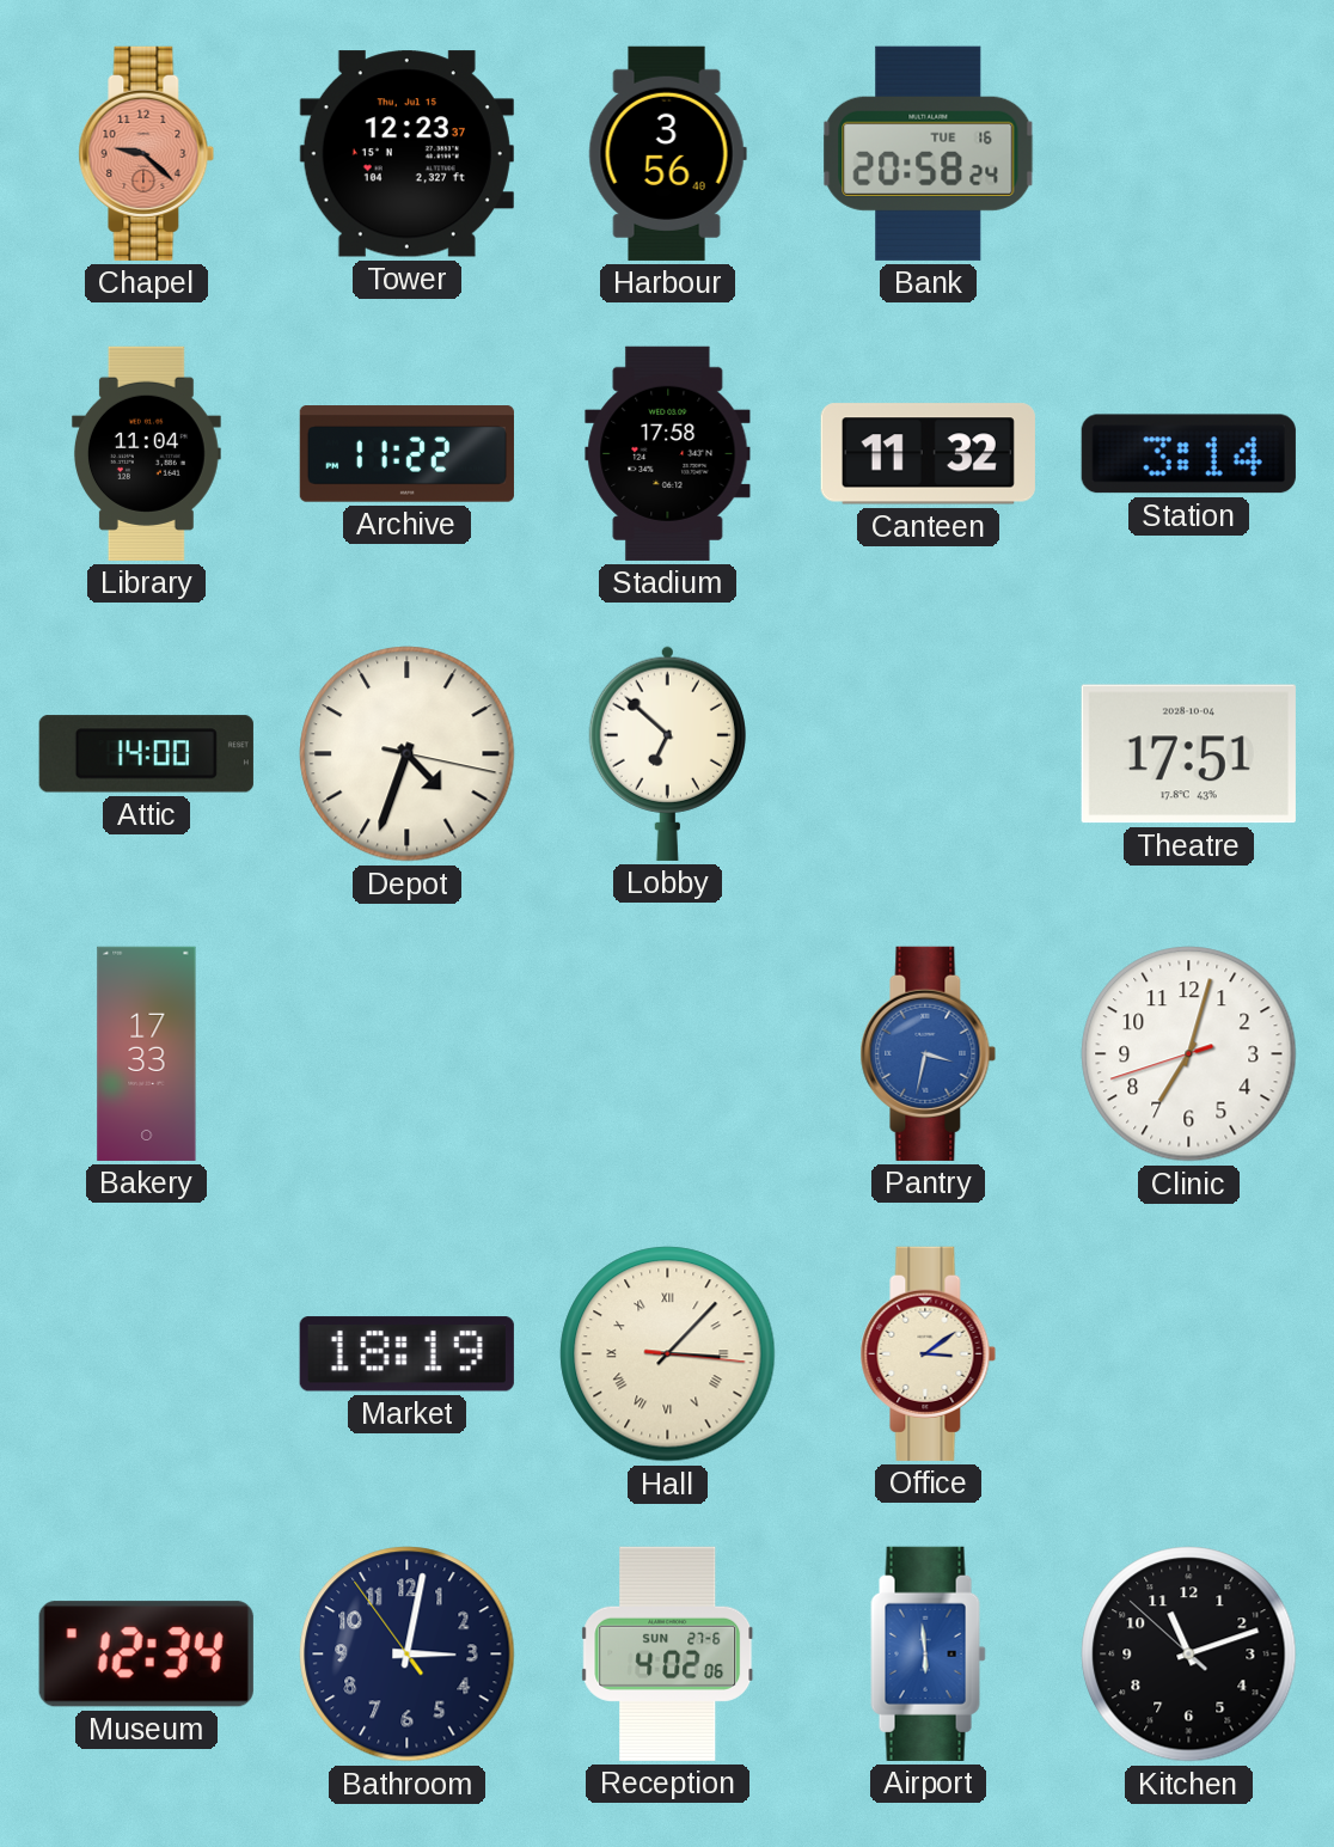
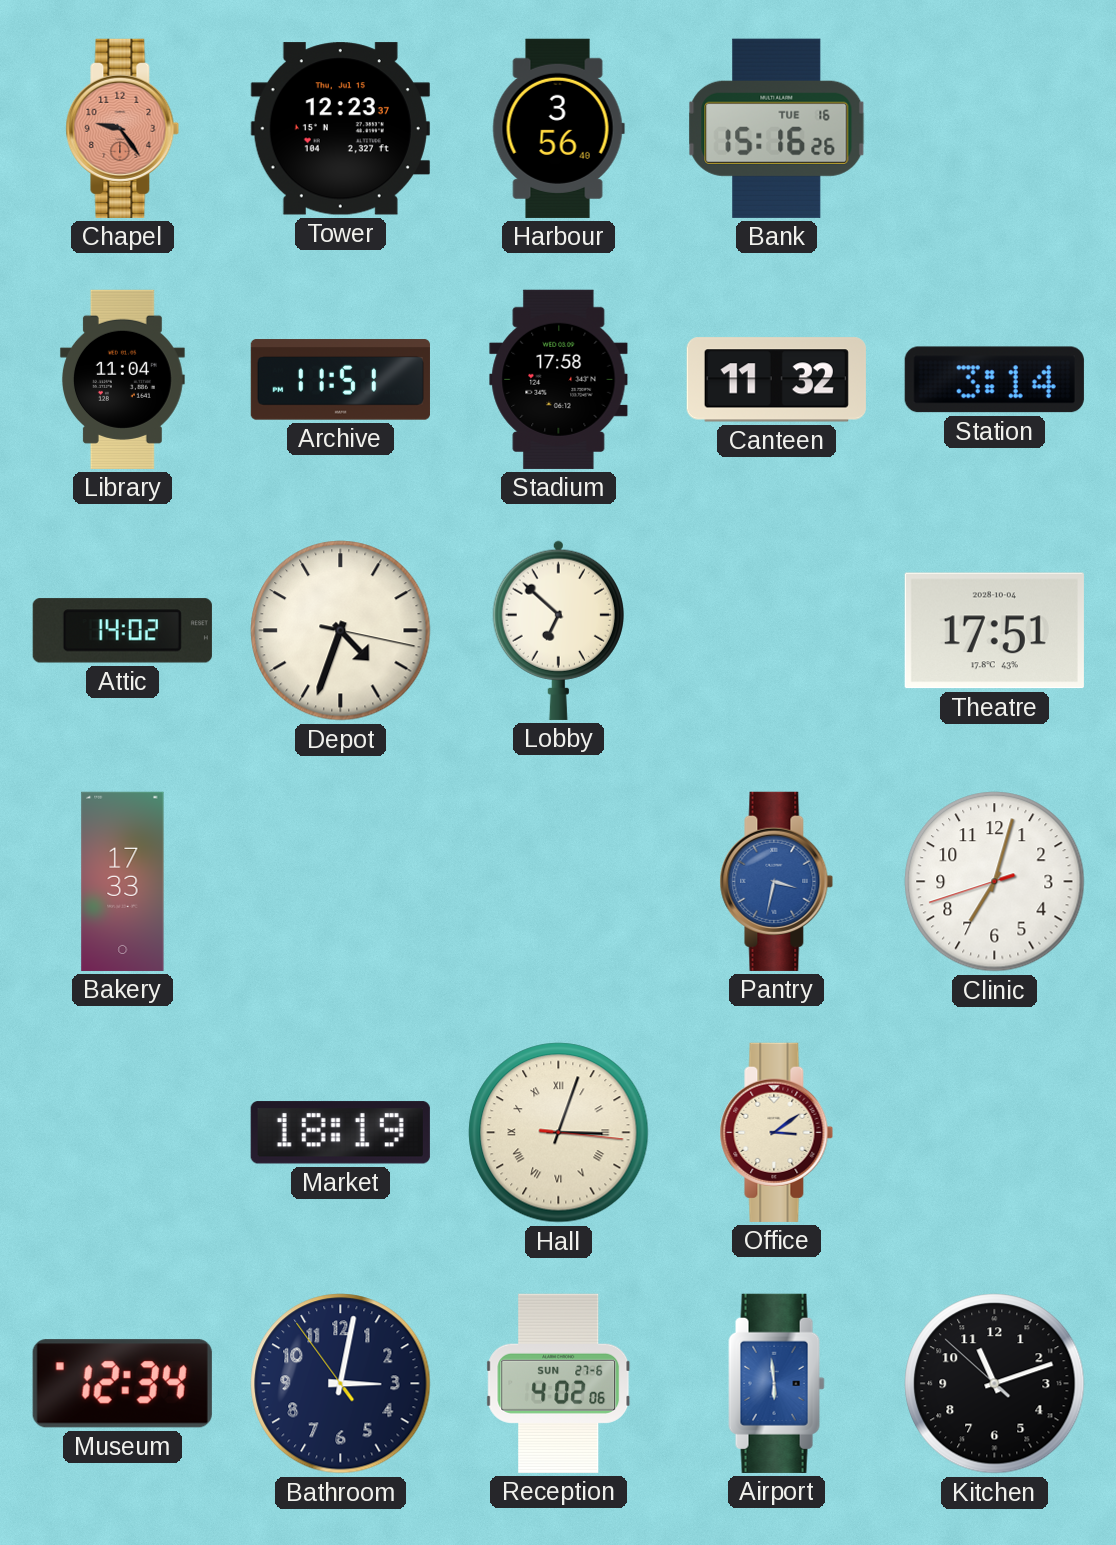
Chapel: 9:22 -> 9:24
Bank: 20:58 -> 15:16
Archive: 11:22 -> 11:51
Attic: 14:00 -> 14:02
Hall: 3:07 -> 3:03
